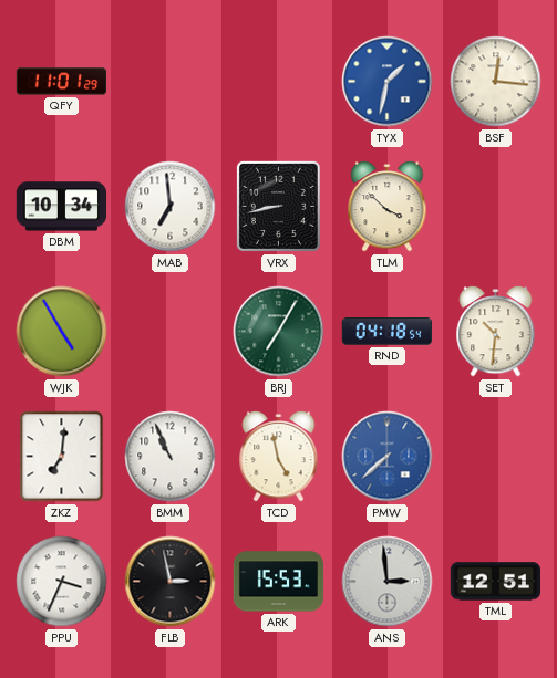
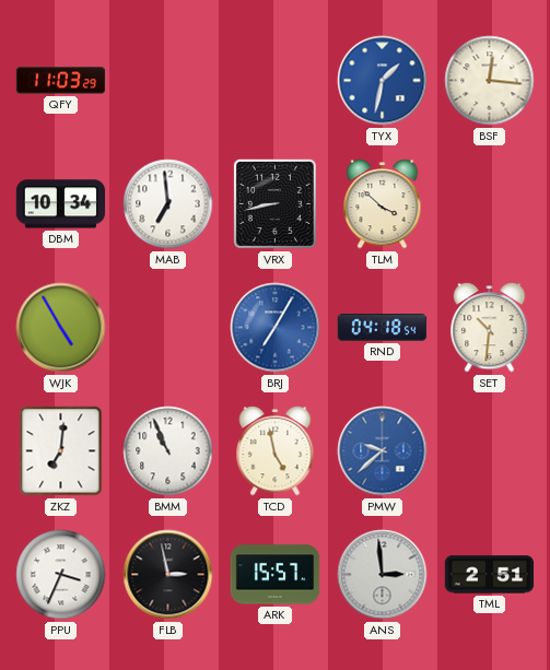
QFY: 11:01 -> 11:03
BRJ dial: green -> blue
PMW: 7:38 -> 9:38
ARK: 15:53 -> 15:57
TML: 12:51 -> 2:51
